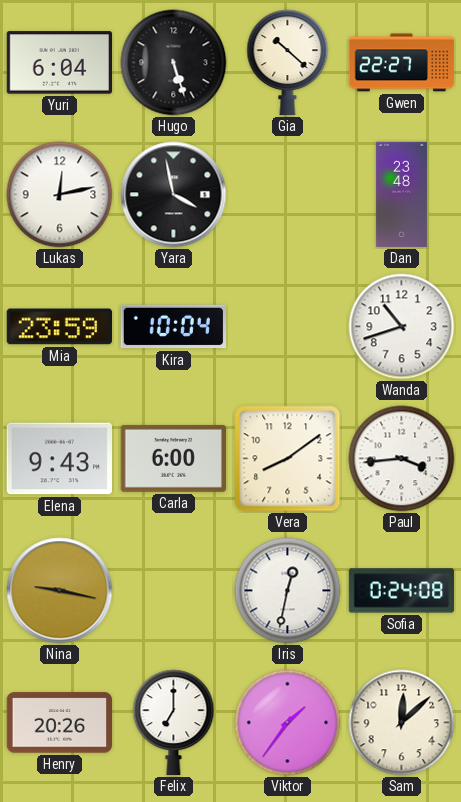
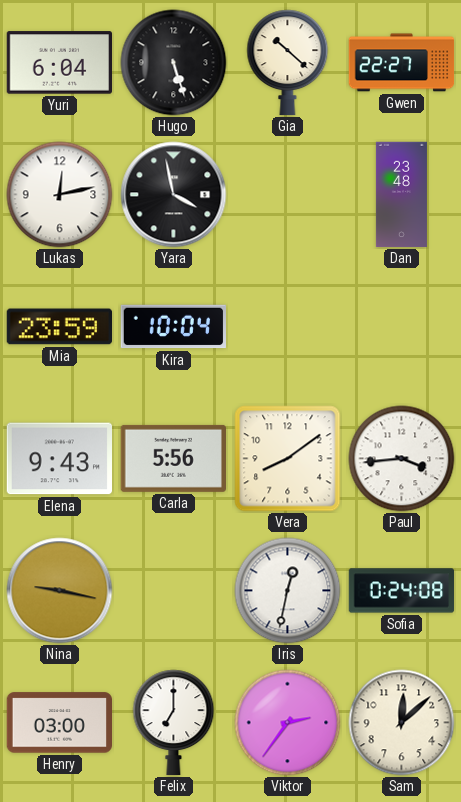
Wanda: 10:42 -> none
Carla: 6:00 -> 5:56
Henry: 20:26 -> 03:00
Viktor: 1:36 -> 2:36
